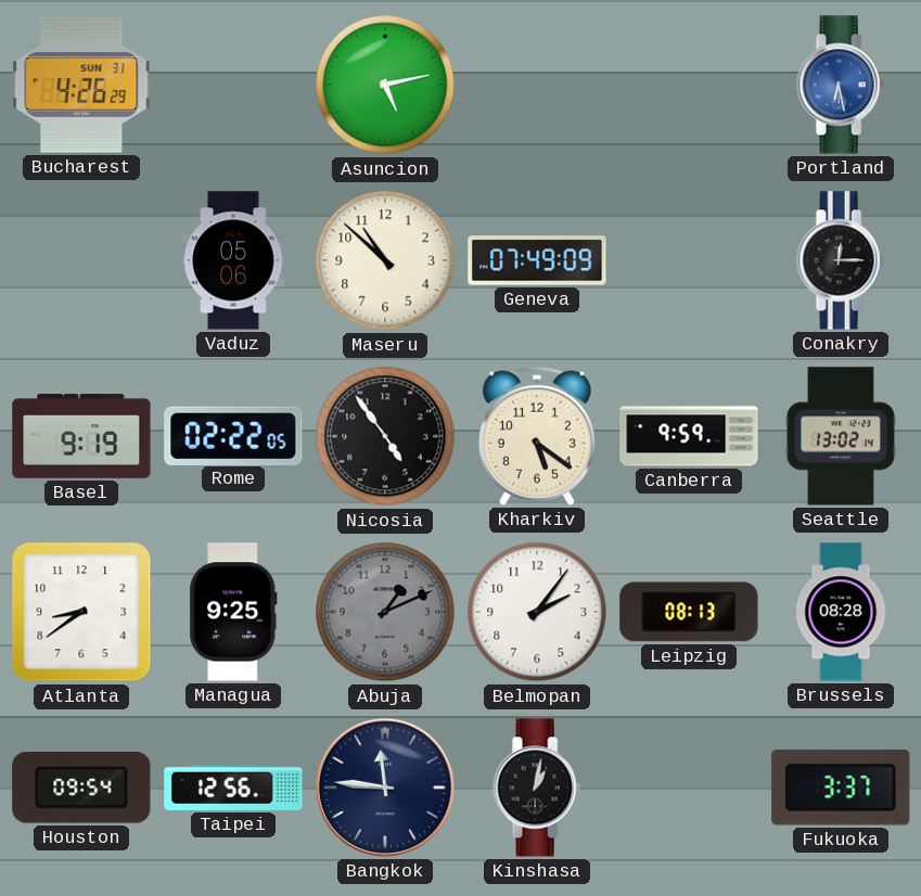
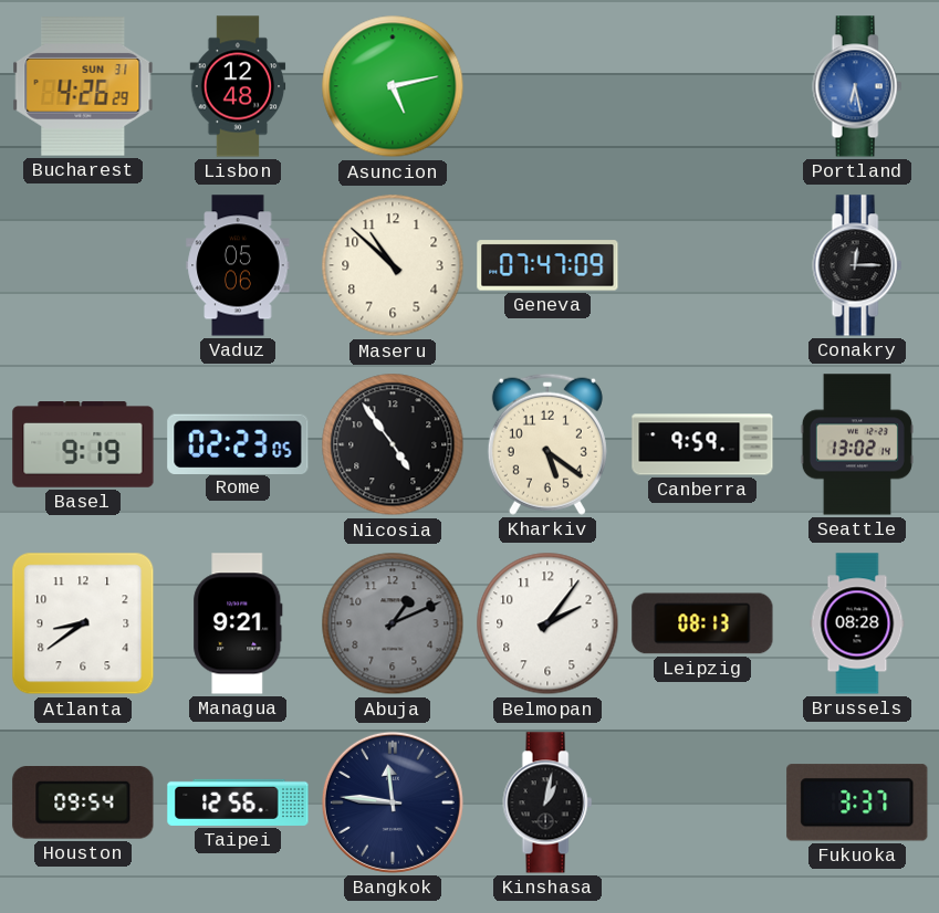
Lisbon: none -> 12:48
Geneva: 07:49 -> 07:47
Rome: 02:22 -> 02:23
Managua: 9:25 -> 9:21
